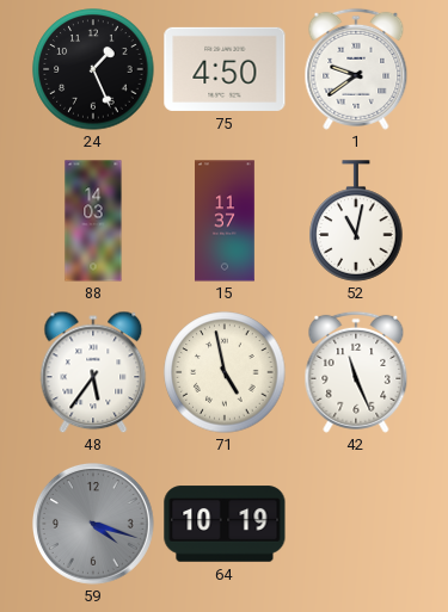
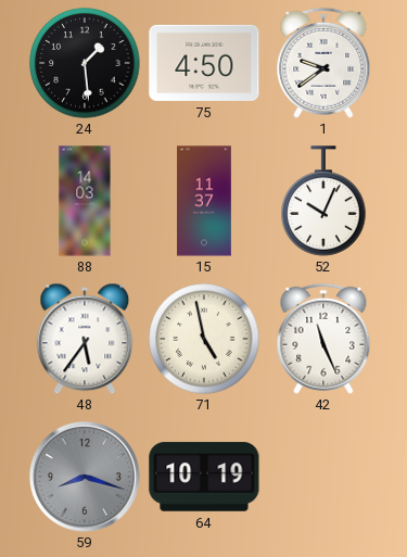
24: 1:26 -> 1:29
52: 11:02 -> 10:04
59: 4:18 -> 8:18
